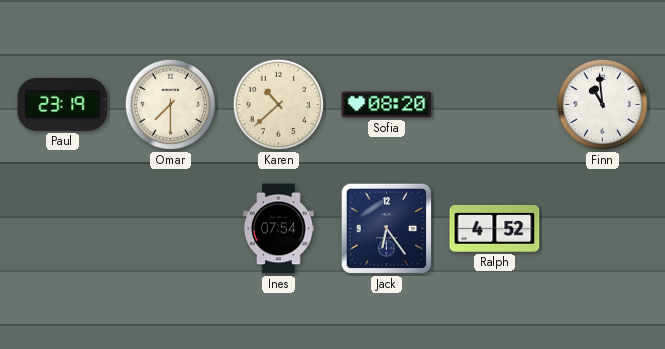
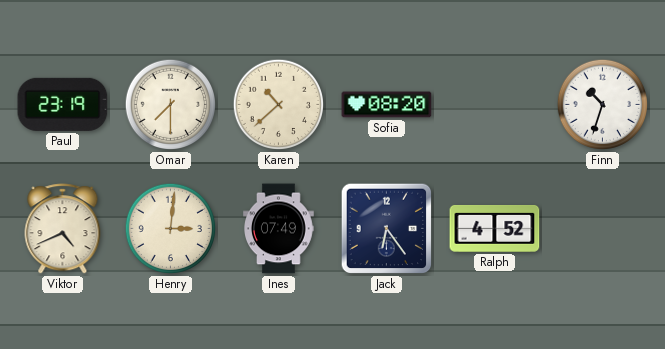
Finn: 10:59 -> 10:33
Viktor: none -> 4:41
Henry: none -> 3:01
Ines: 07:54 -> 07:49
